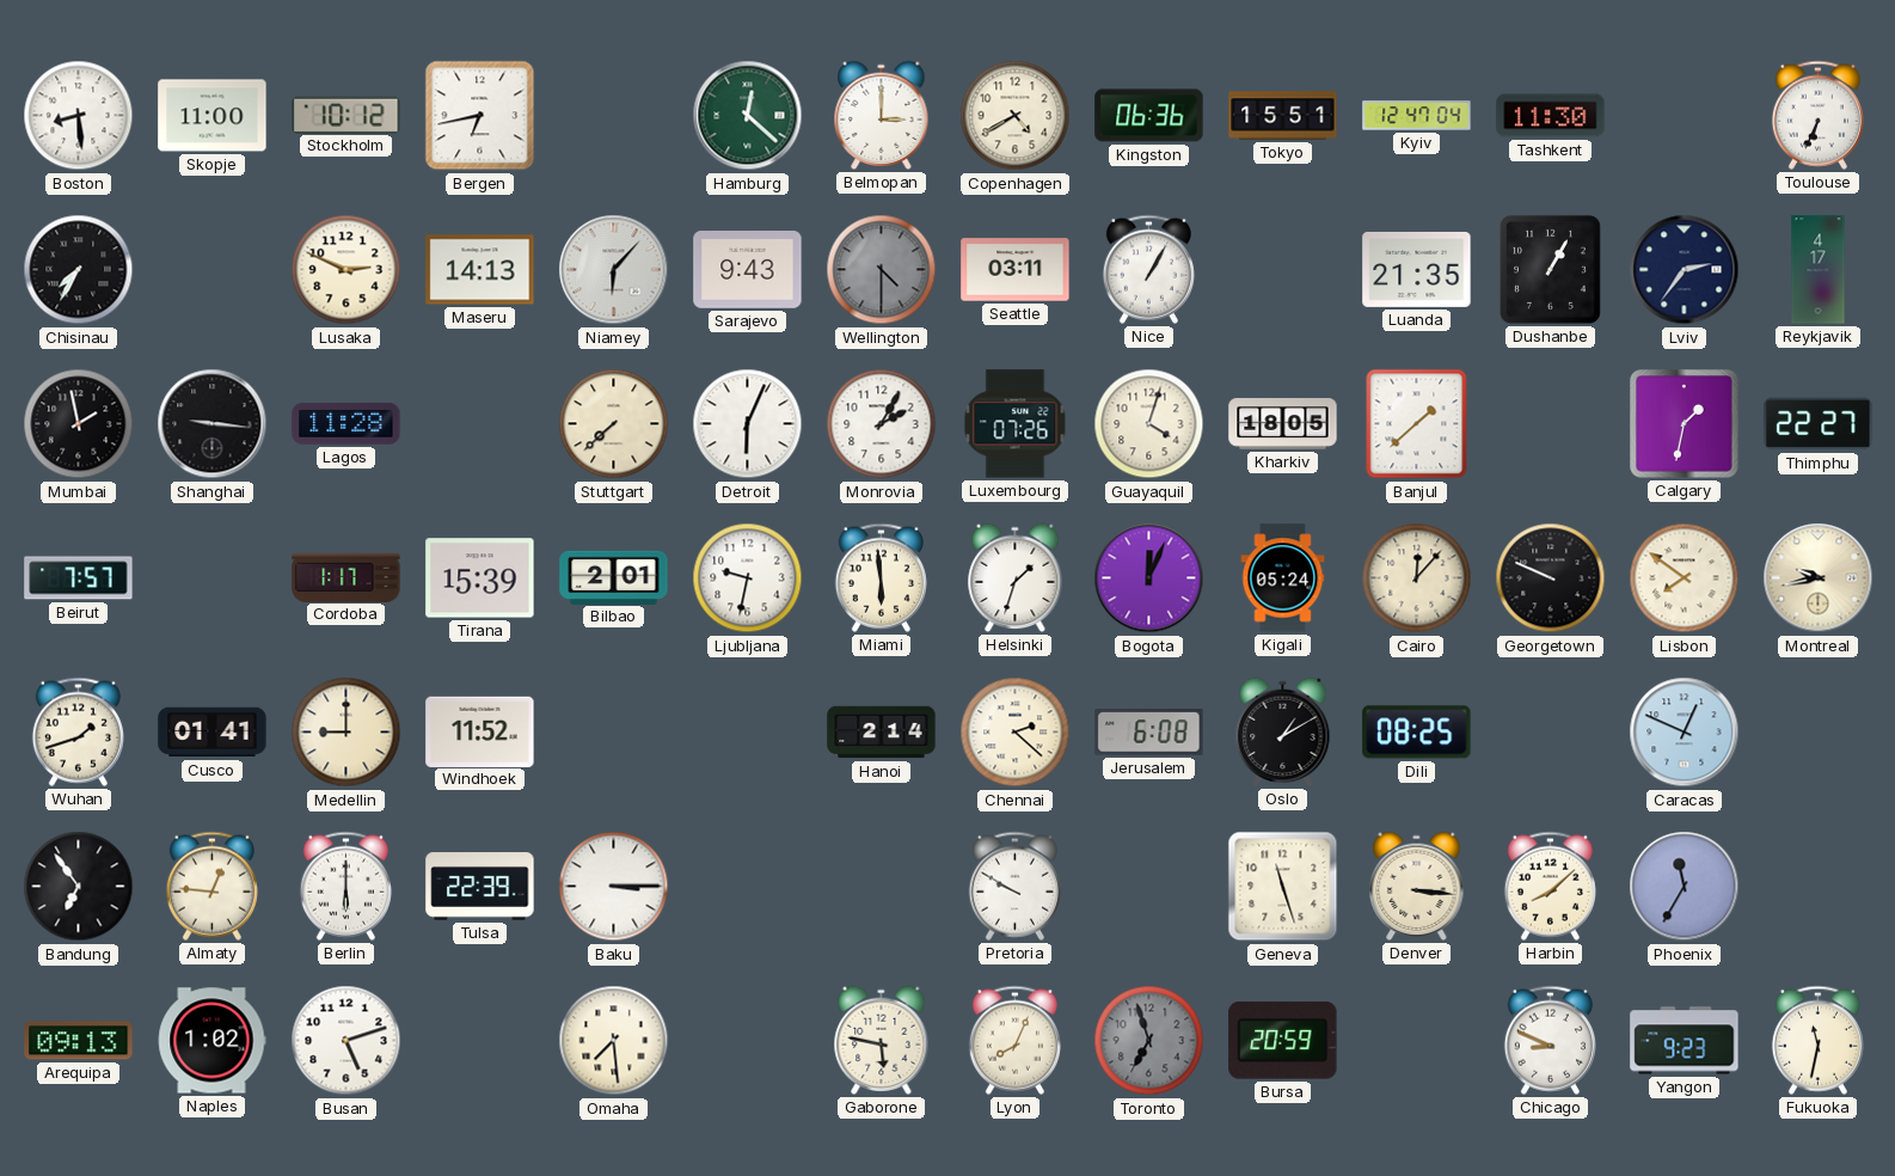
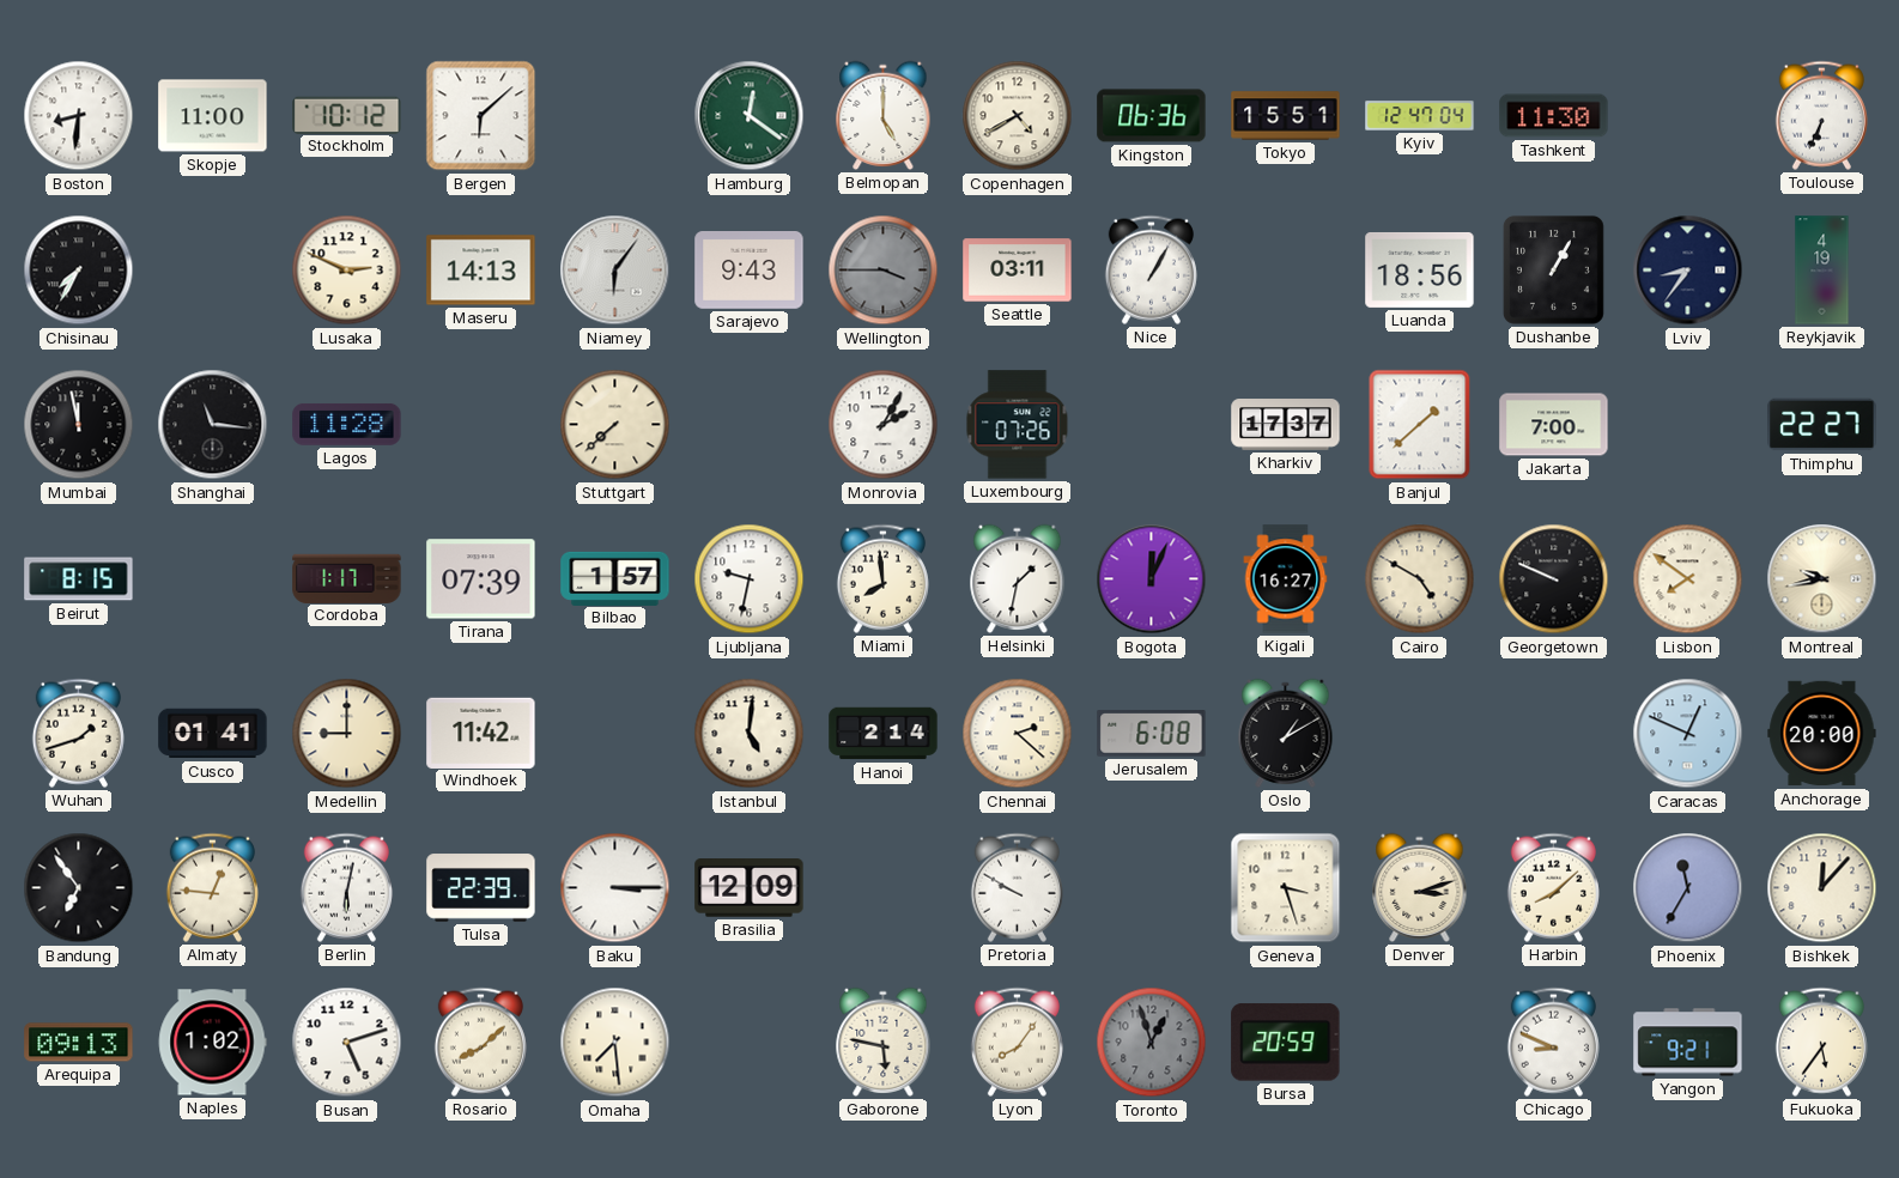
Boston: 8:29 -> 8:31
Bergen: 6:43 -> 6:08
Hamburg: 12:22 -> 12:21
Belmopan: 3:00 -> 5:00
Niamey: 6:07 -> 6:06
Wellington: 4:30 -> 3:45
Luanda: 21:35 -> 18:56
Lviv: 2:36 -> 8:36
Reykjavik: 4:17 -> 4:19
Mumbai: 1:58 -> 11:58
Shanghai: 9:16 -> 11:16
Detroit: 6:04 -> none
Guayaquil: 4:03 -> none
Kharkiv: 18:05 -> 17:37
Jakarta: none -> 7:00
Calgary: 1:32 -> none
Beirut: 7:57 -> 8:15
Tirana: 15:39 -> 07:39
Bilbao: 2:01 -> 1:57
Miami: 5:59 -> 7:59
Helsinki: 1:33 -> 1:32
Kigali: 05:24 -> 16:27
Cairo: 12:07 -> 4:50
Windhoek: 11:52 -> 11:42
Istanbul: none -> 5:01
Dili: 08:25 -> none
Anchorage: none -> 20:00
Berlin: 6:00 -> 6:02
Brasilia: none -> 12:09
Geneva: 11:27 -> 3:27
Denver: 3:16 -> 3:12
Bishkek: none -> 12:07
Rosario: none -> 8:08
Lyon: 8:04 -> 8:06
Toronto: 6:57 -> 12:57
Yangon: 9:23 -> 9:21
Fukuoka: 11:32 -> 5:36
